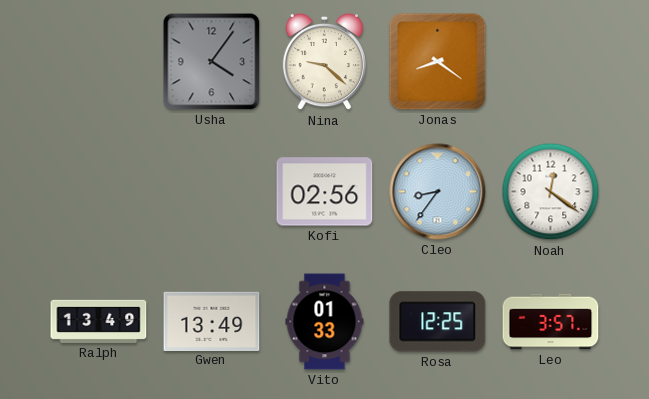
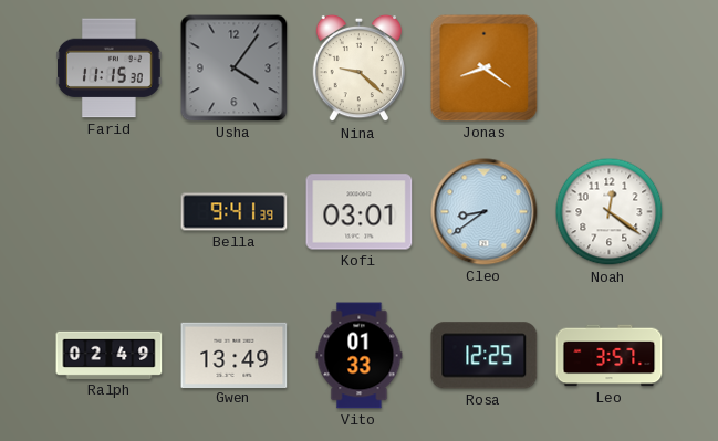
Farid: none -> 11:15
Bella: none -> 9:41
Kofi: 02:56 -> 03:01
Cleo: 8:36 -> 8:39
Ralph: 13:49 -> 02:49
